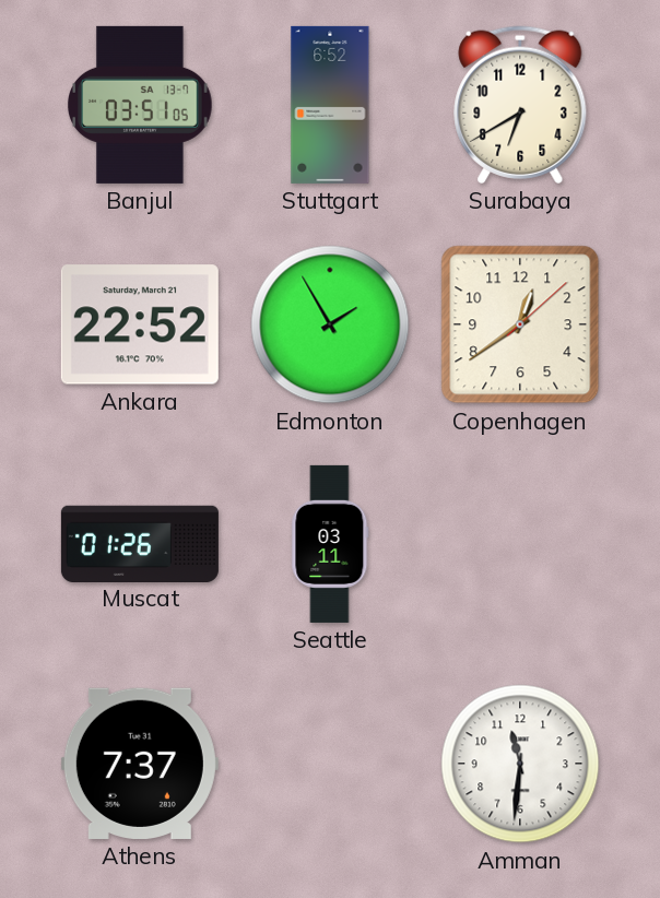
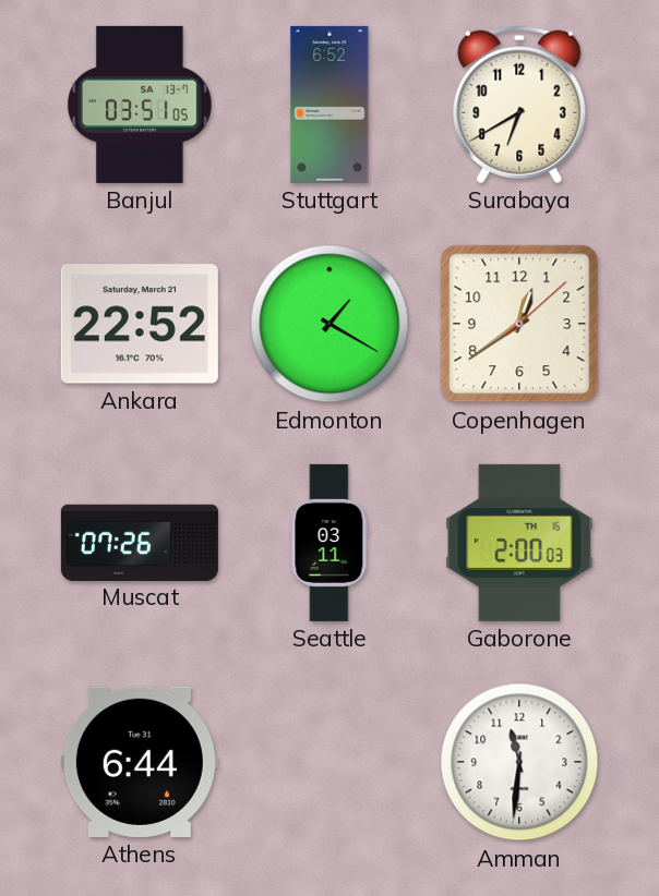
Edmonton: 1:55 -> 1:20
Muscat: 01:26 -> 07:26
Gaborone: none -> 2:00
Athens: 7:37 -> 6:44
